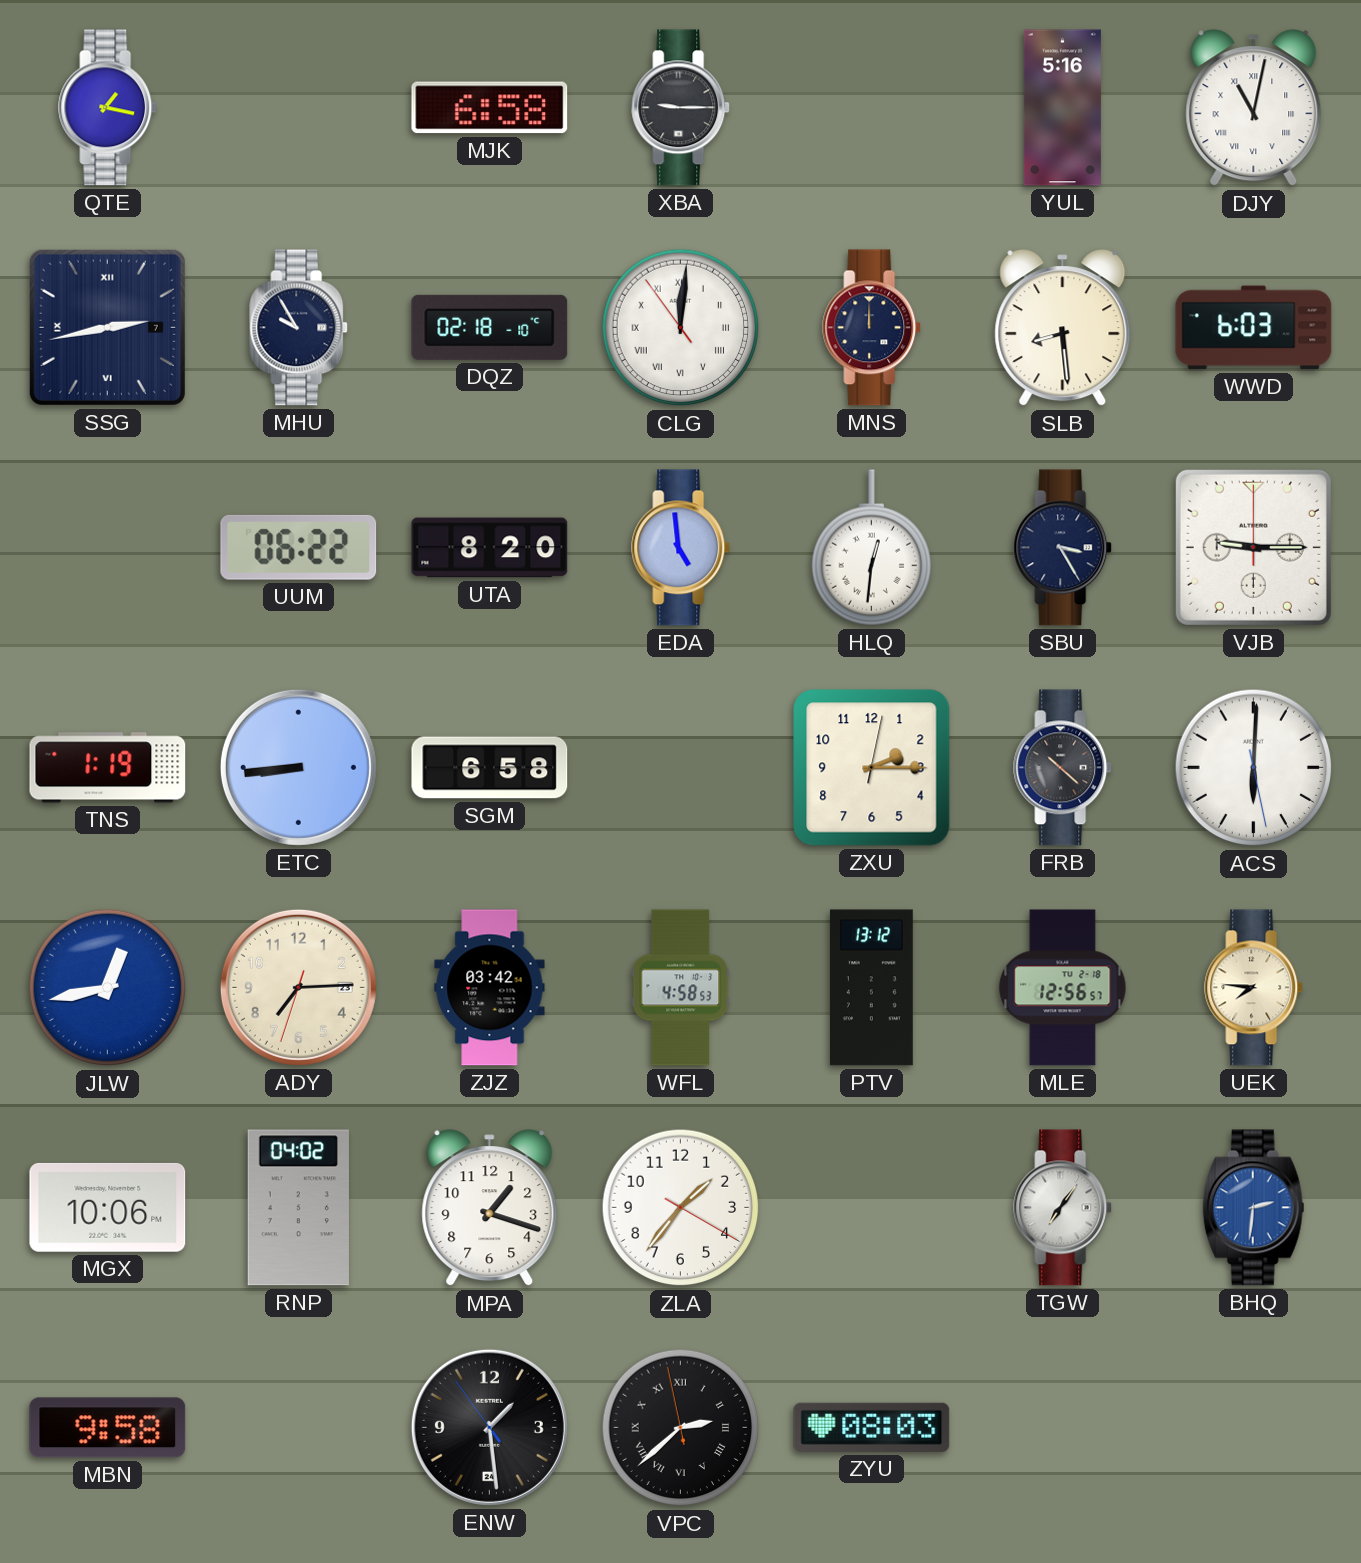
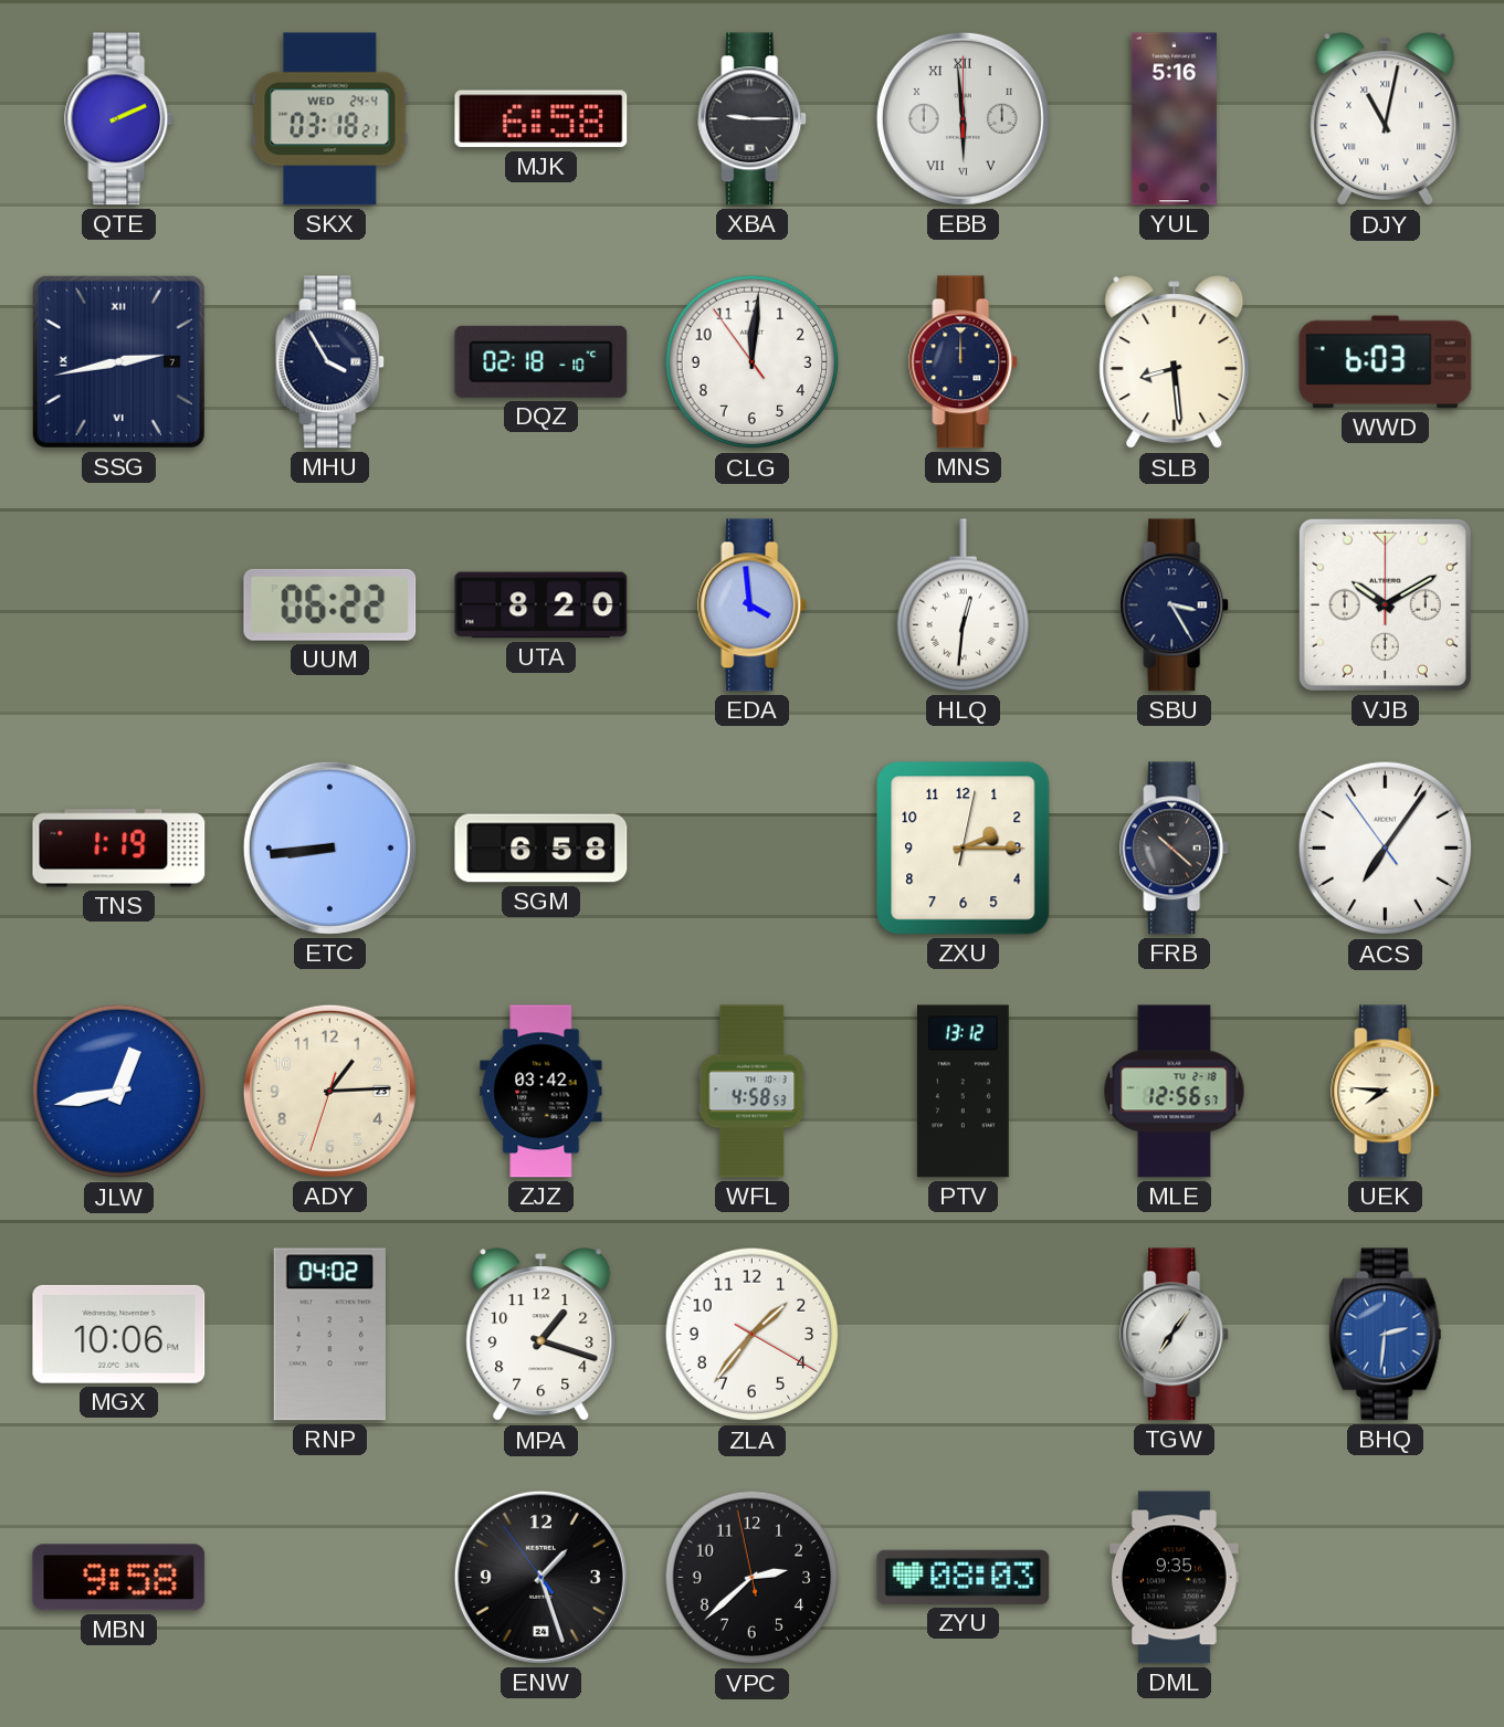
QTE: 1:17 -> 2:11
SKX: none -> 03:18
EBB: none -> 5:59
MHU: 9:55 -> 3:55
CLG numerals: Roman -> Arabic
EDA: 4:59 -> 3:59
VJB: 9:15 -> 10:10
ACS: 6:00 -> 7:05
ADY: 7:14 -> 1:14
ENW: 1:28 -> 1:26
VPC numerals: Roman -> Arabic
DML: none -> 9:35
